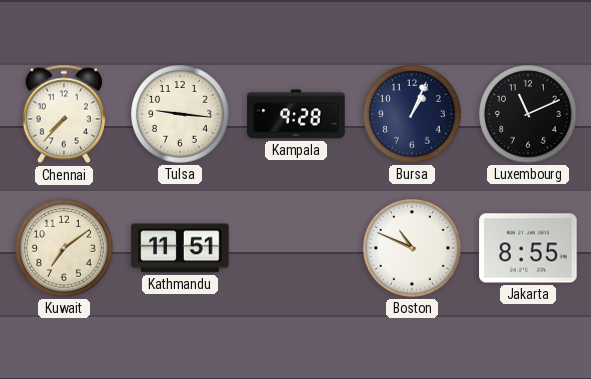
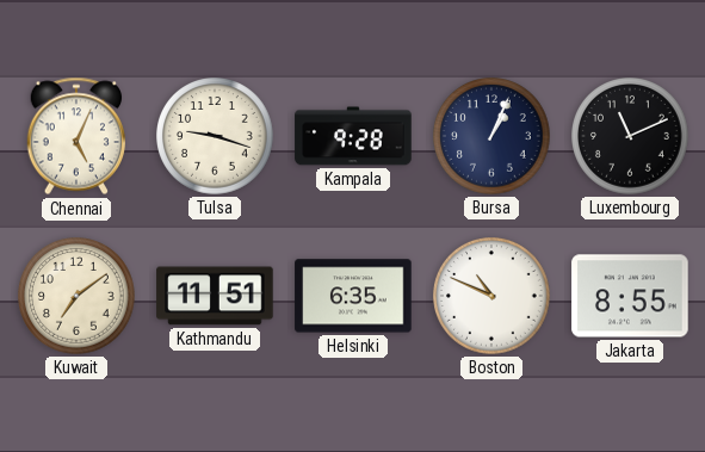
Chennai: 7:37 -> 5:04
Tulsa: 9:16 -> 9:18
Helsinki: none -> 6:35
